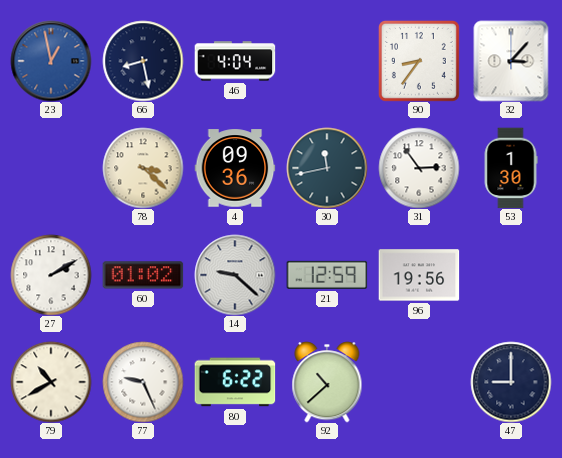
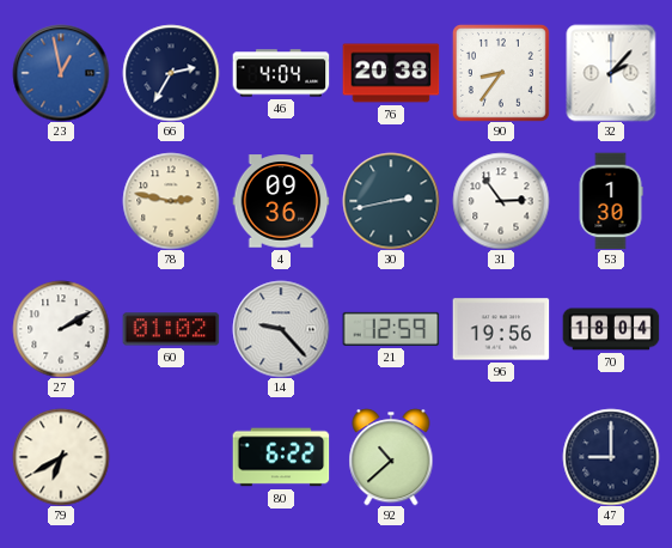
66: 8:28 -> 2:35
76: none -> 20:38
32: 3:07 -> 2:07
78: 3:22 -> 2:47
30: 11:43 -> 2:43
14: 9:22 -> 9:23
70: none -> 18:04
79: 10:40 -> 6:40
77: 9:26 -> none
